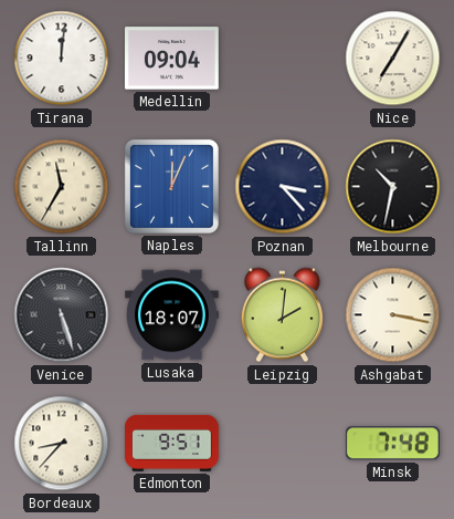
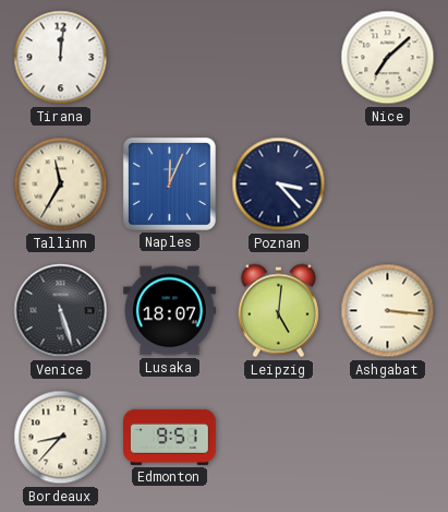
Medellin: 09:04 -> none
Nice: 7:05 -> 7:08
Melbourne: 10:32 -> none
Leipzig: 2:01 -> 5:01
Ashgabat: 3:17 -> 3:16
Minsk: 7:48 -> none
